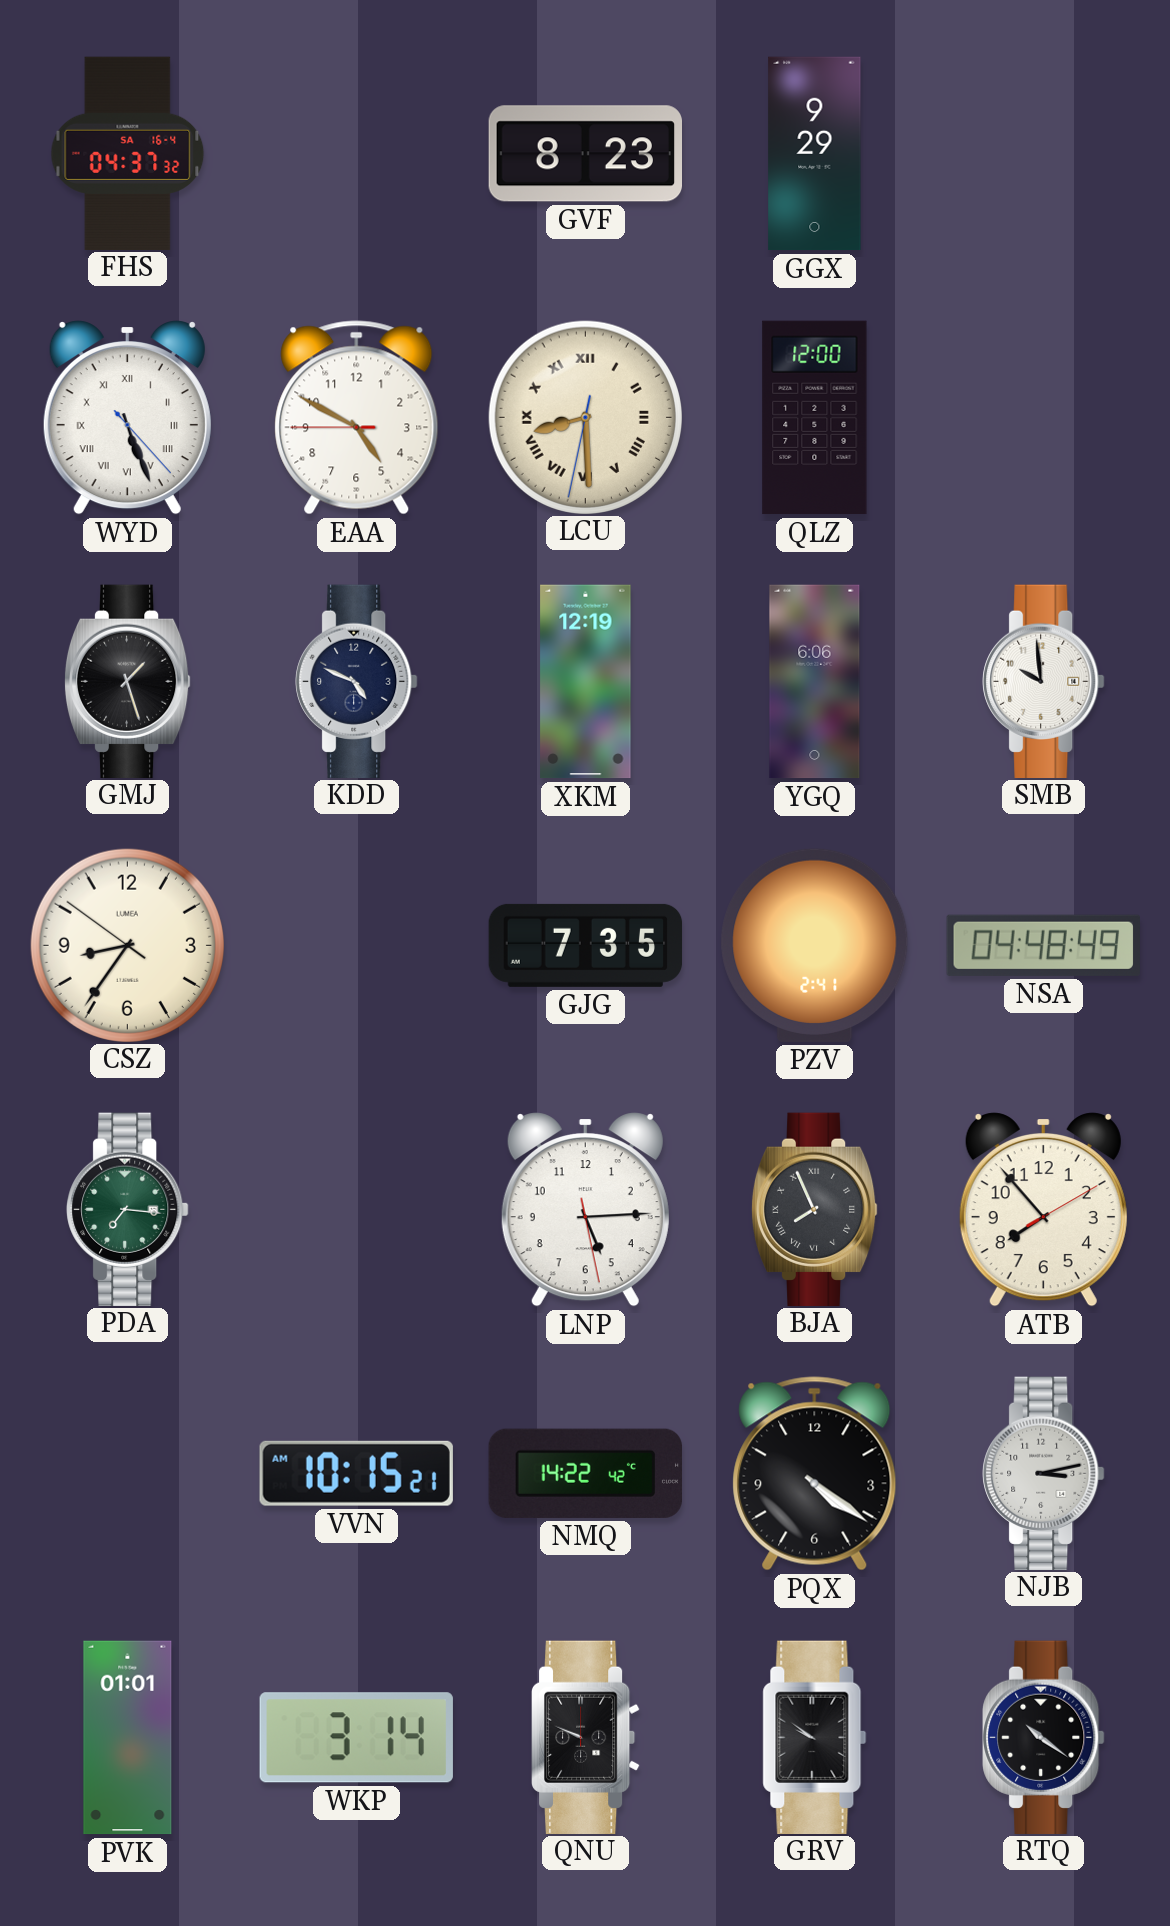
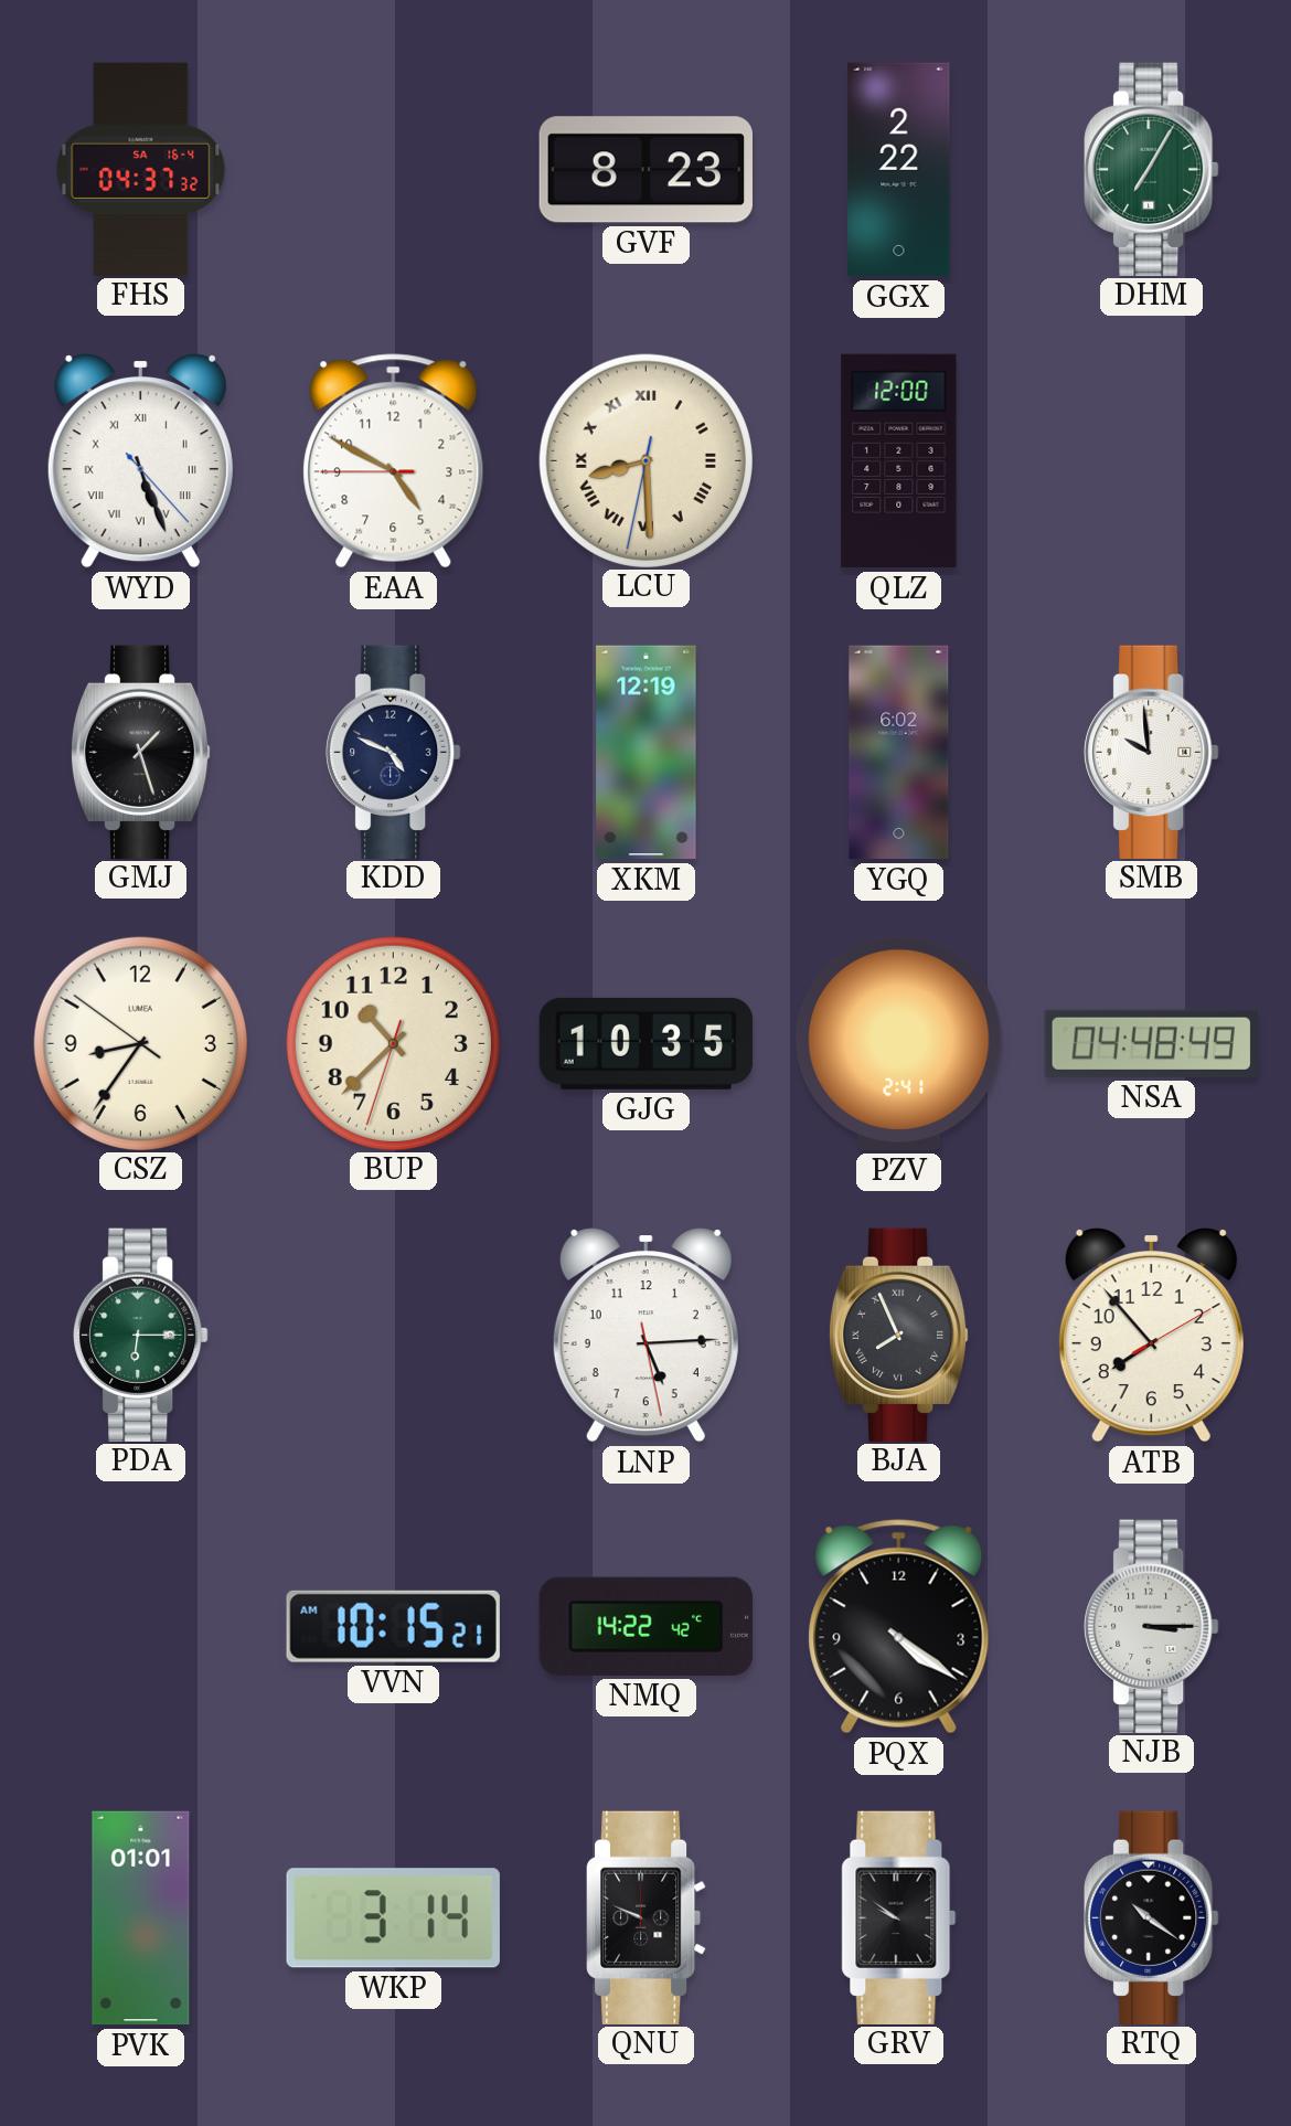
GGX: 9:29 -> 2:22
DHM: none -> 7:05
YGQ: 6:06 -> 6:02
BUP: none -> 10:37
GJG: 7:35 -> 10:35
PDA: 7:16 -> 6:15
NJB: 3:13 -> 3:15
